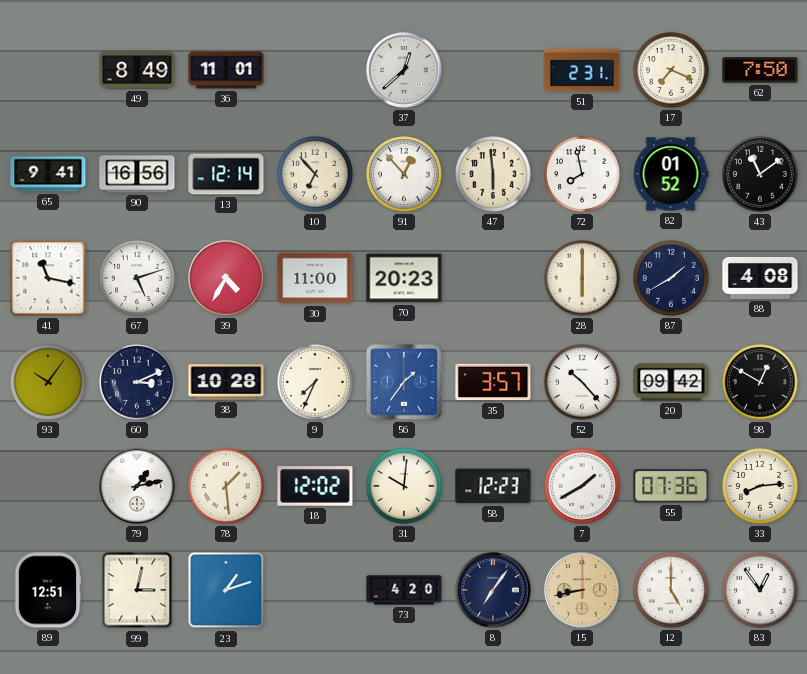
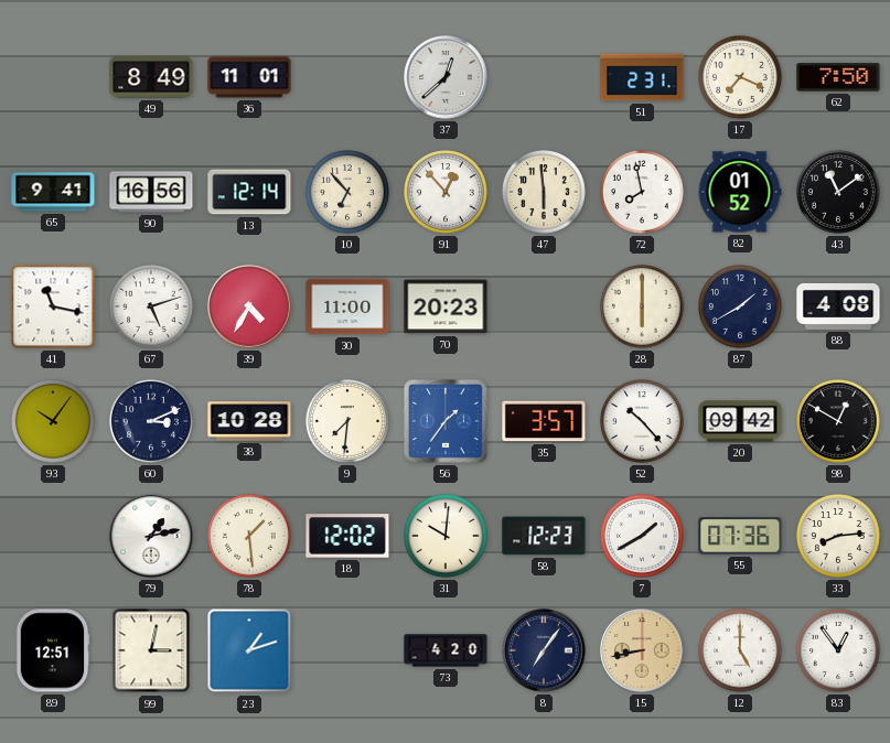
9: 7:34 -> 7:31
